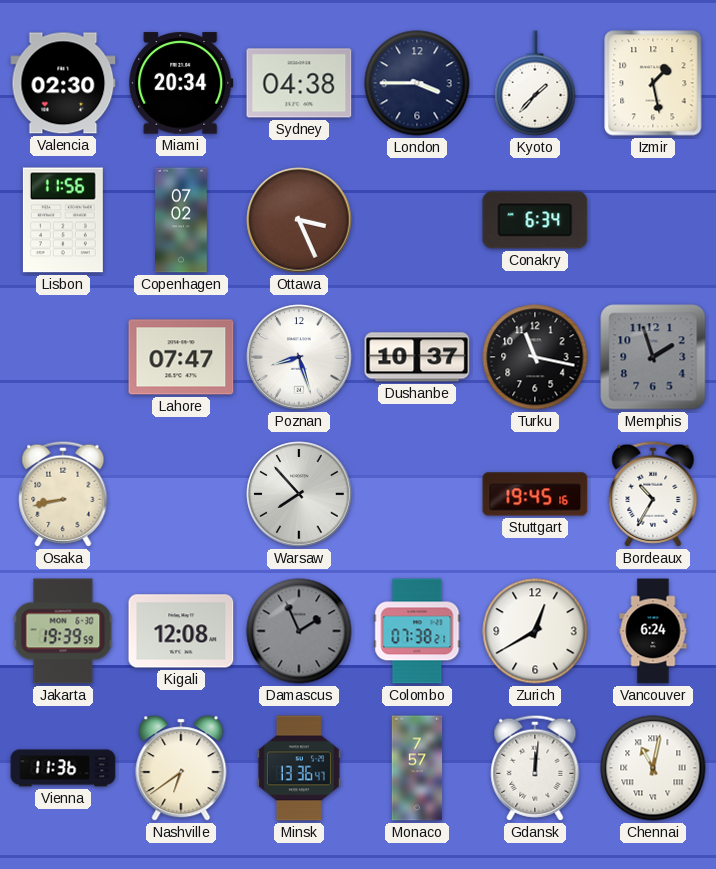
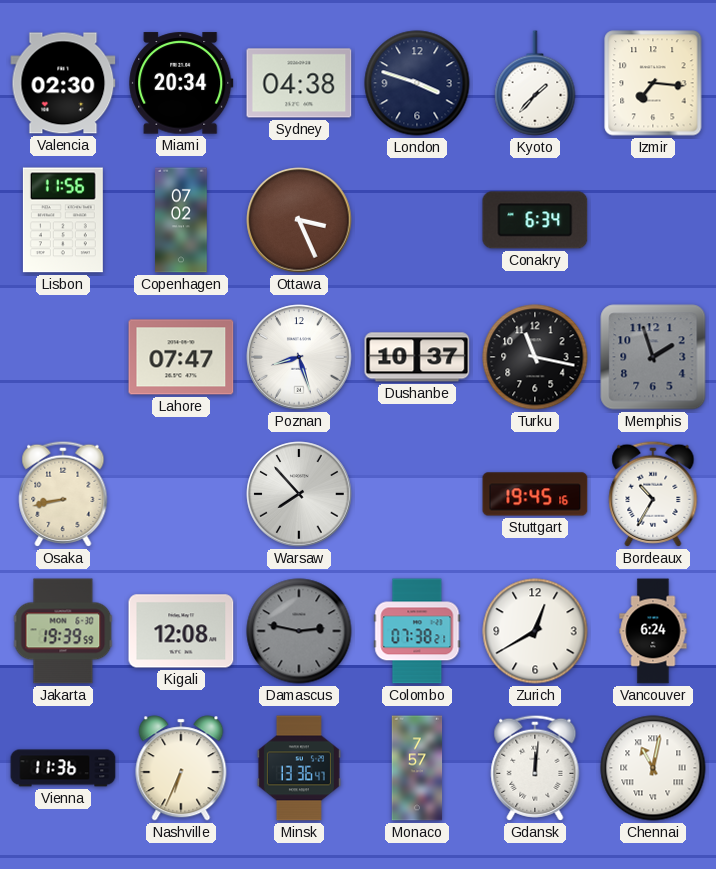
London: 3:45 -> 3:48
Izmir: 1:28 -> 7:16
Damascus: 1:56 -> 2:47
Nashville: 6:39 -> 6:34
